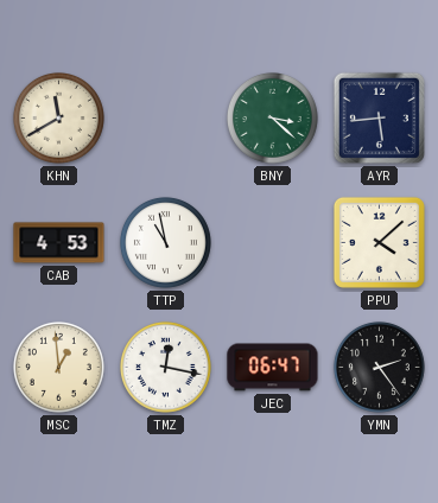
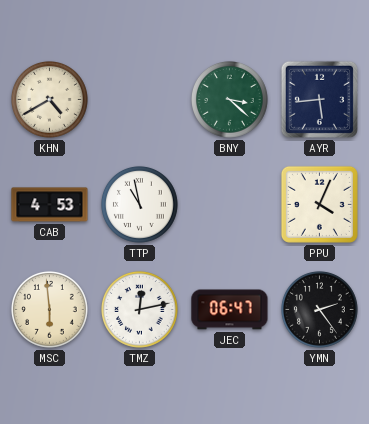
KHN: 11:40 -> 4:40
PPU: 4:08 -> 4:04
MSC: 12:59 -> 5:59
TMZ: 12:17 -> 12:13
